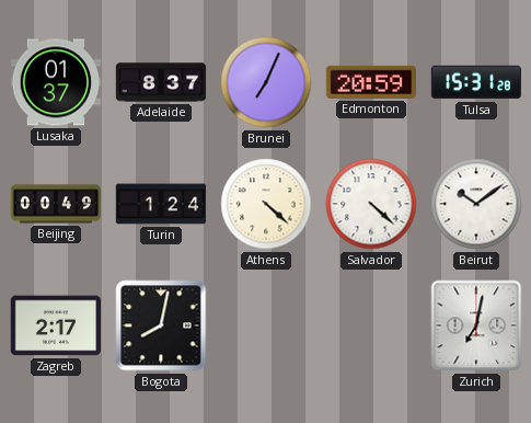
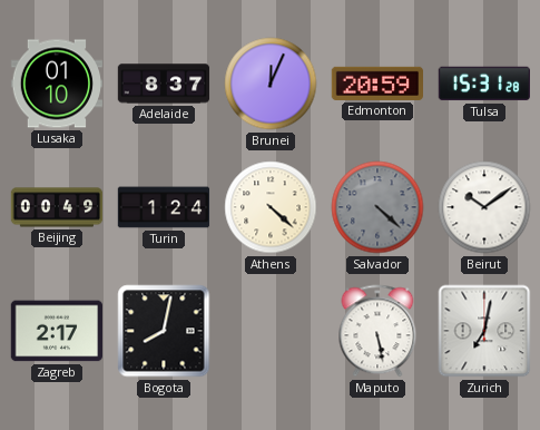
Lusaka: 01:37 -> 01:10
Brunei: 7:04 -> 12:04
Salvador dial: white -> grey
Maputo: none -> 5:28
